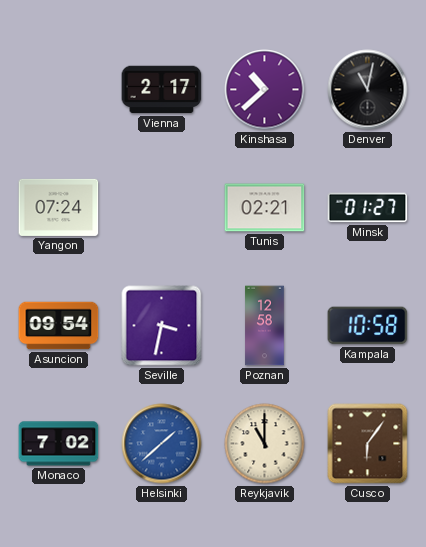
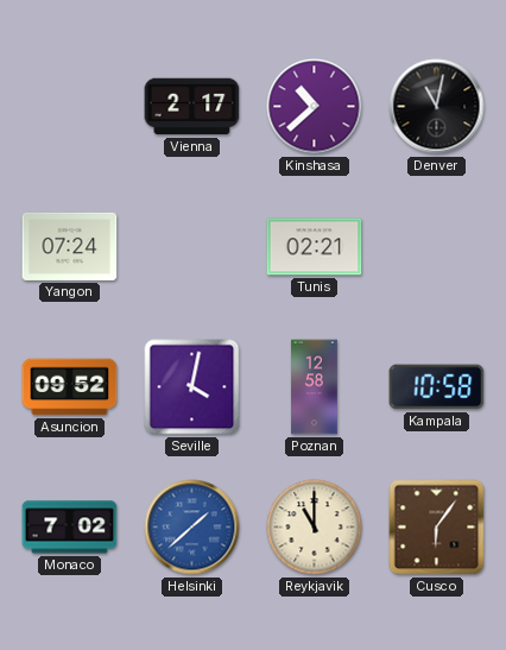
Minsk: 01:27 -> none
Asuncion: 09:54 -> 09:52
Seville: 3:32 -> 4:02
